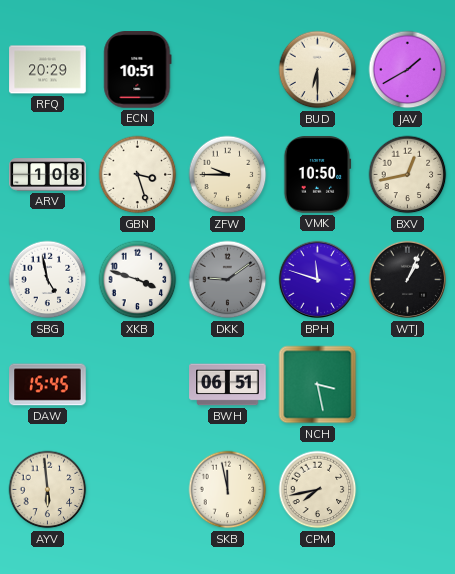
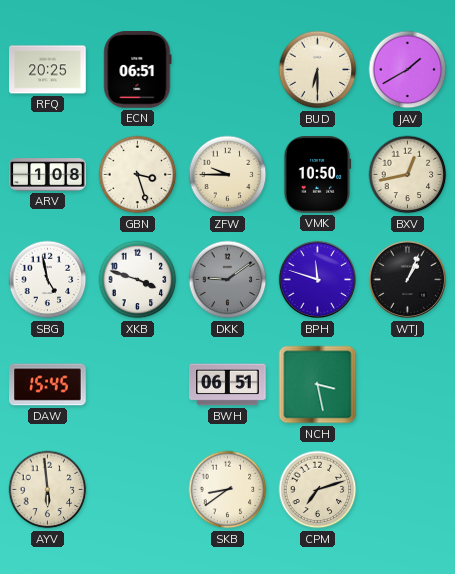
RFQ: 20:29 -> 20:25
ECN: 10:51 -> 06:51
SKB: 11:58 -> 8:39
CPM: 7:43 -> 7:12
